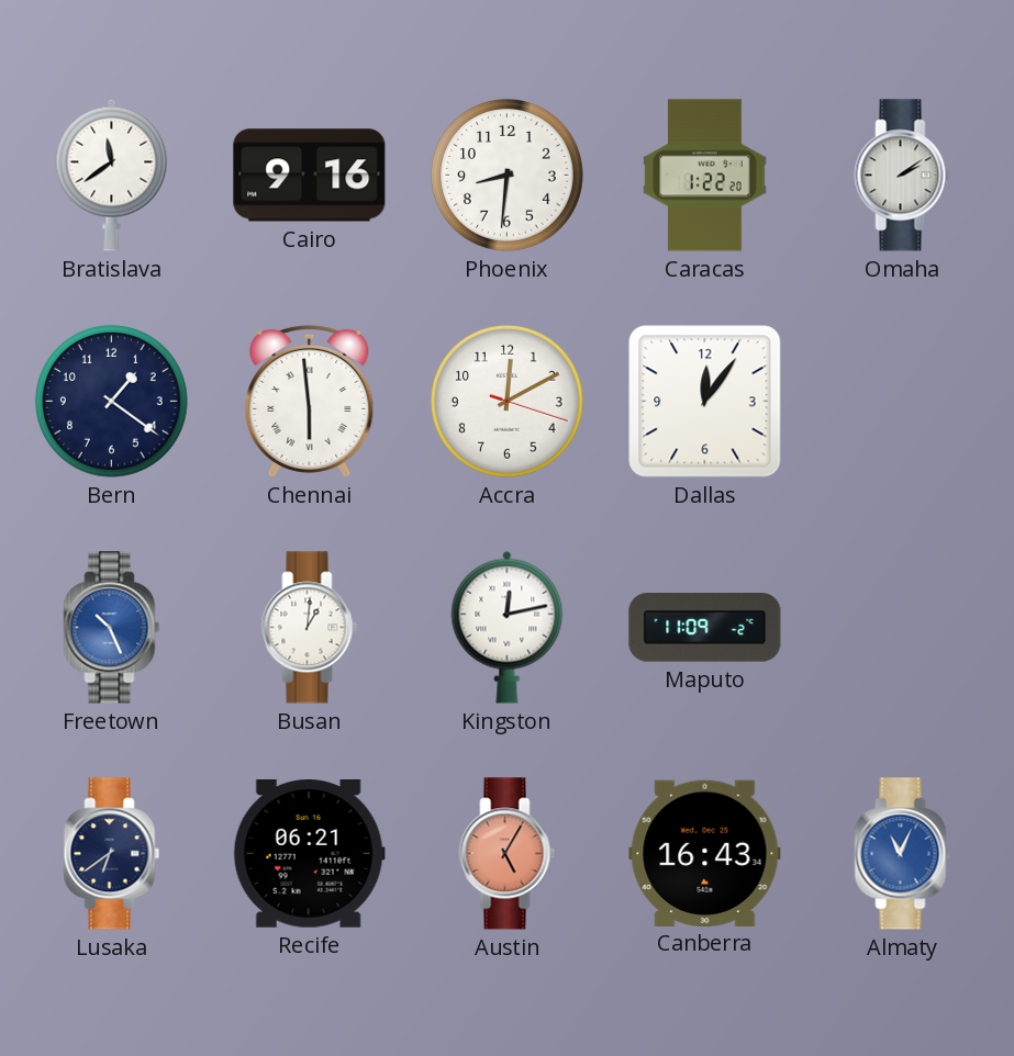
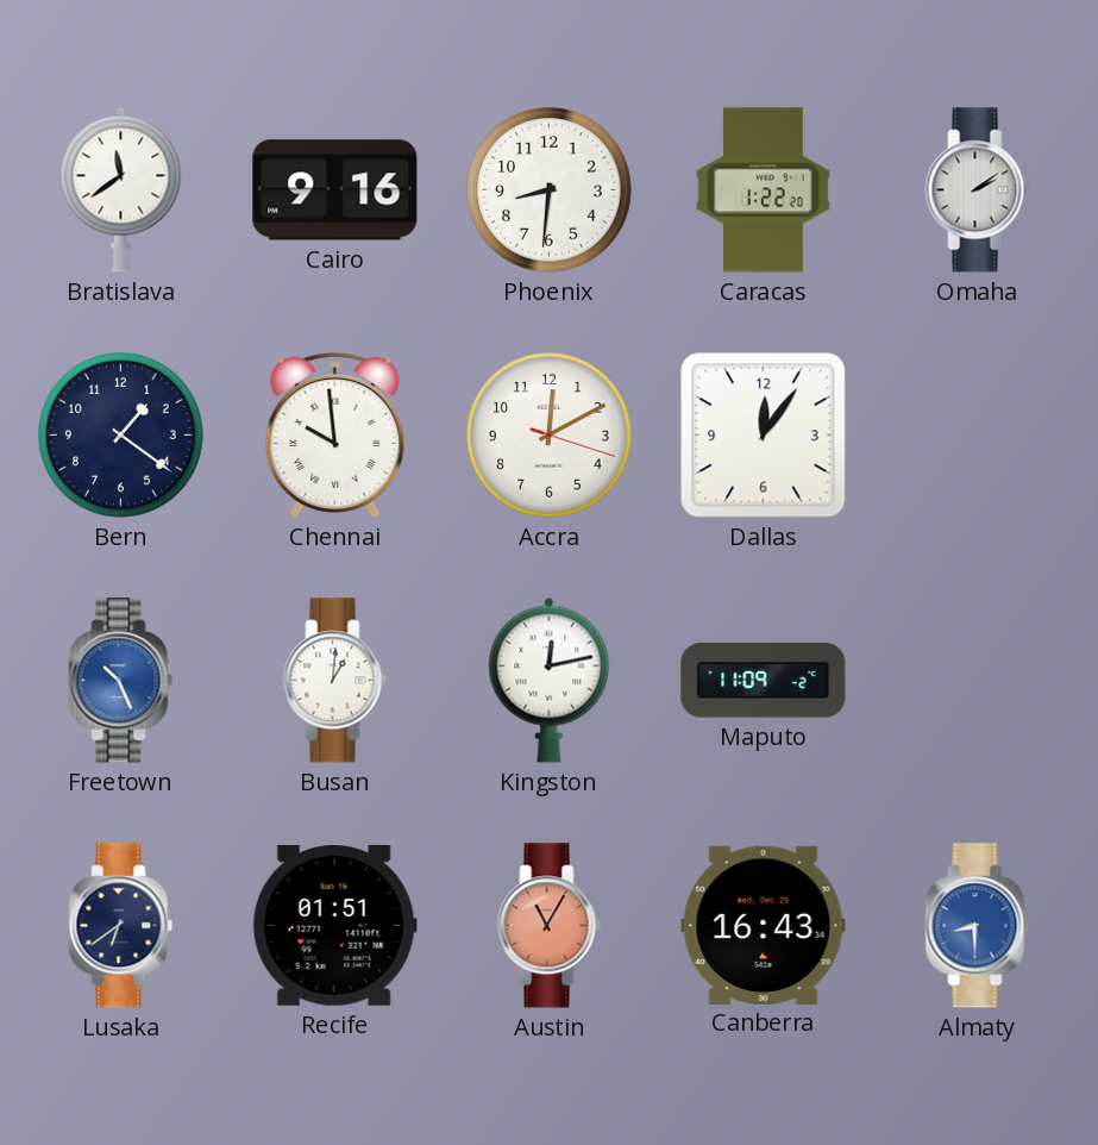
Chennai: 5:59 -> 9:59
Recife: 06:21 -> 01:51
Austin: 5:05 -> 11:05
Almaty: 11:04 -> 8:30
